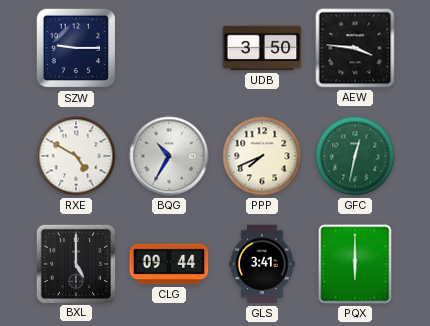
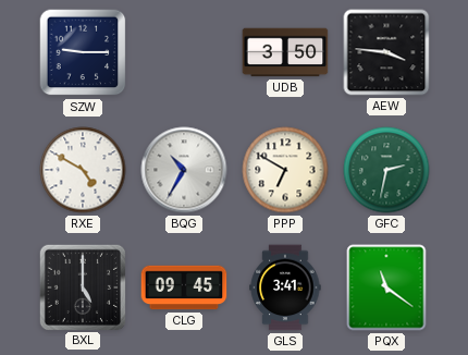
PPP: 7:41 -> 6:50
GFC: 12:32 -> 2:32
CLG: 09:44 -> 09:45
PQX: 6:00 -> 11:21
